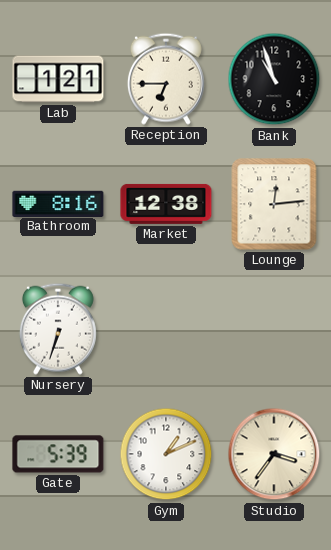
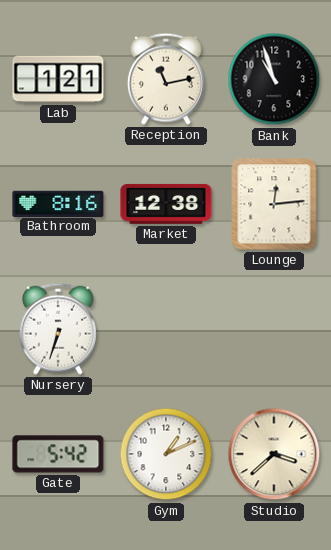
Reception: 6:45 -> 11:13
Gate: 5:39 -> 5:42
Studio: 3:36 -> 3:38
